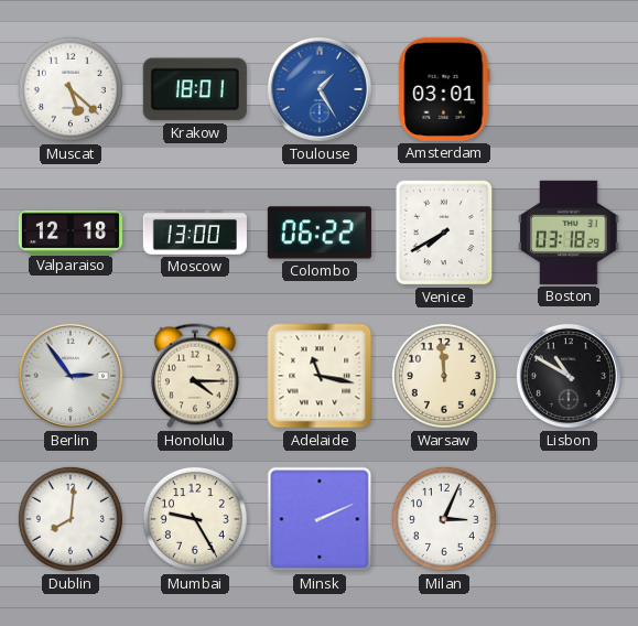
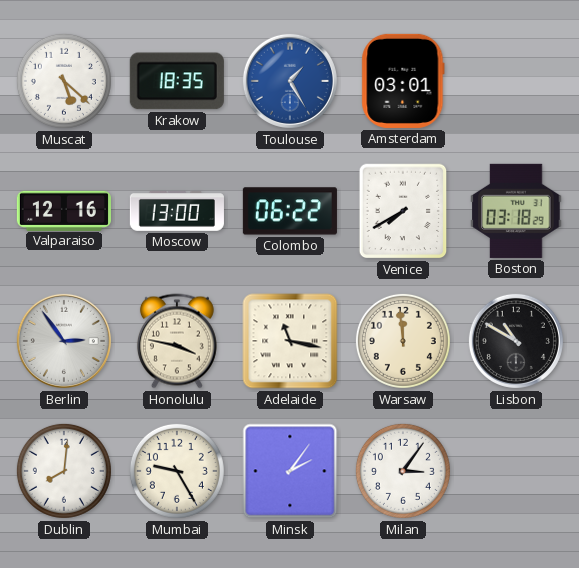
Krakow: 18:01 -> 18:35
Valparaiso: 12:18 -> 12:16
Honolulu: 4:15 -> 3:47
Minsk: 2:11 -> 2:06
Milan: 3:04 -> 3:06
